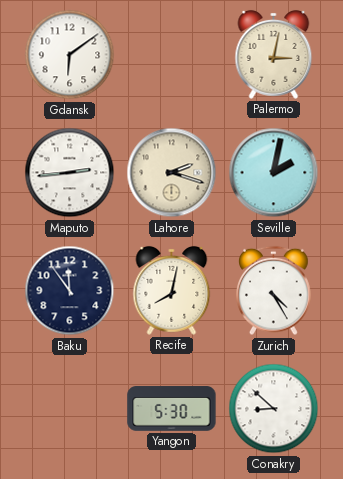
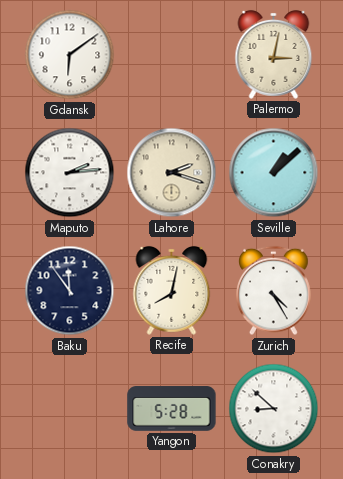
Maputo: 2:44 -> 2:14
Seville: 2:02 -> 1:08
Yangon: 5:30 -> 5:28
